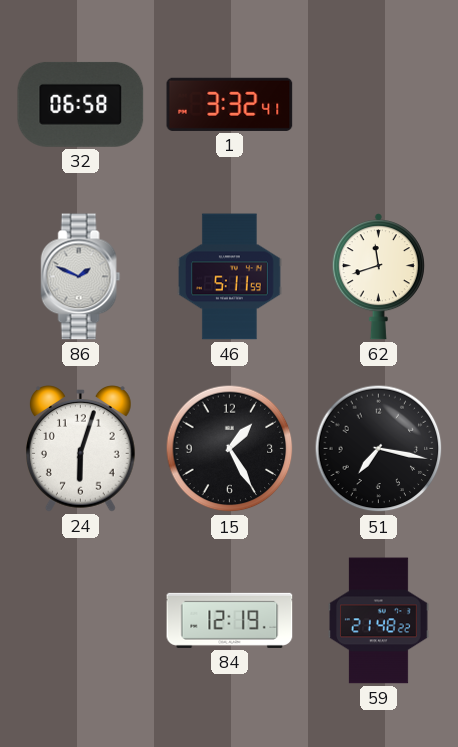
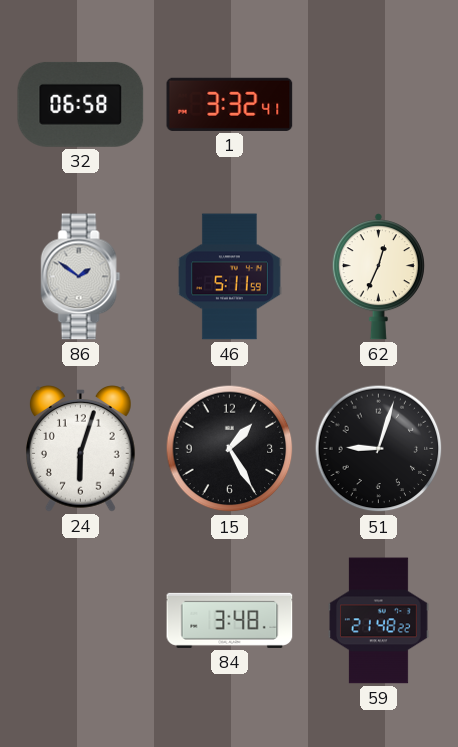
86: 1:49 -> 1:51
62: 11:42 -> 12:34
51: 7:17 -> 9:03
84: 12:19 -> 3:48
